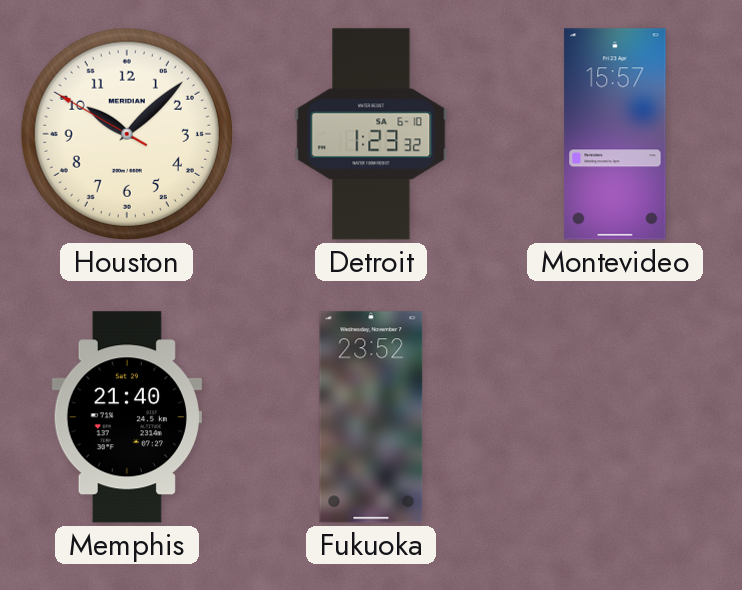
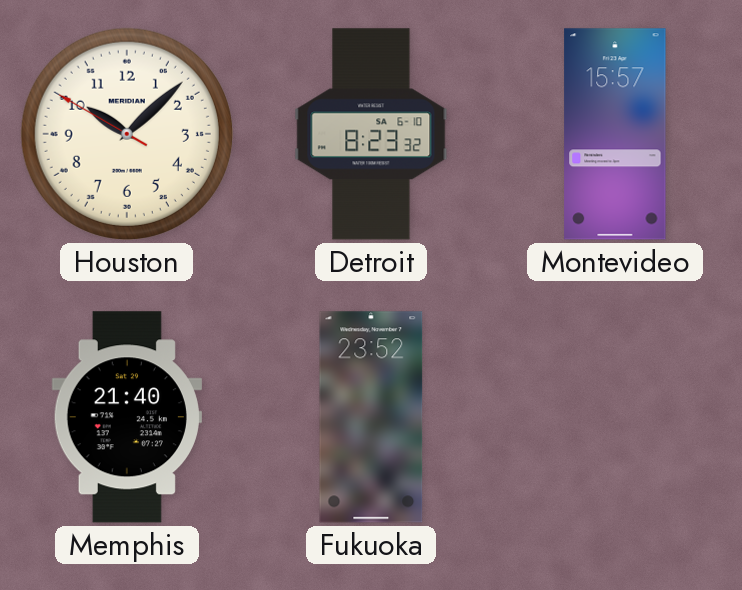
Detroit: 1:23 -> 8:23
